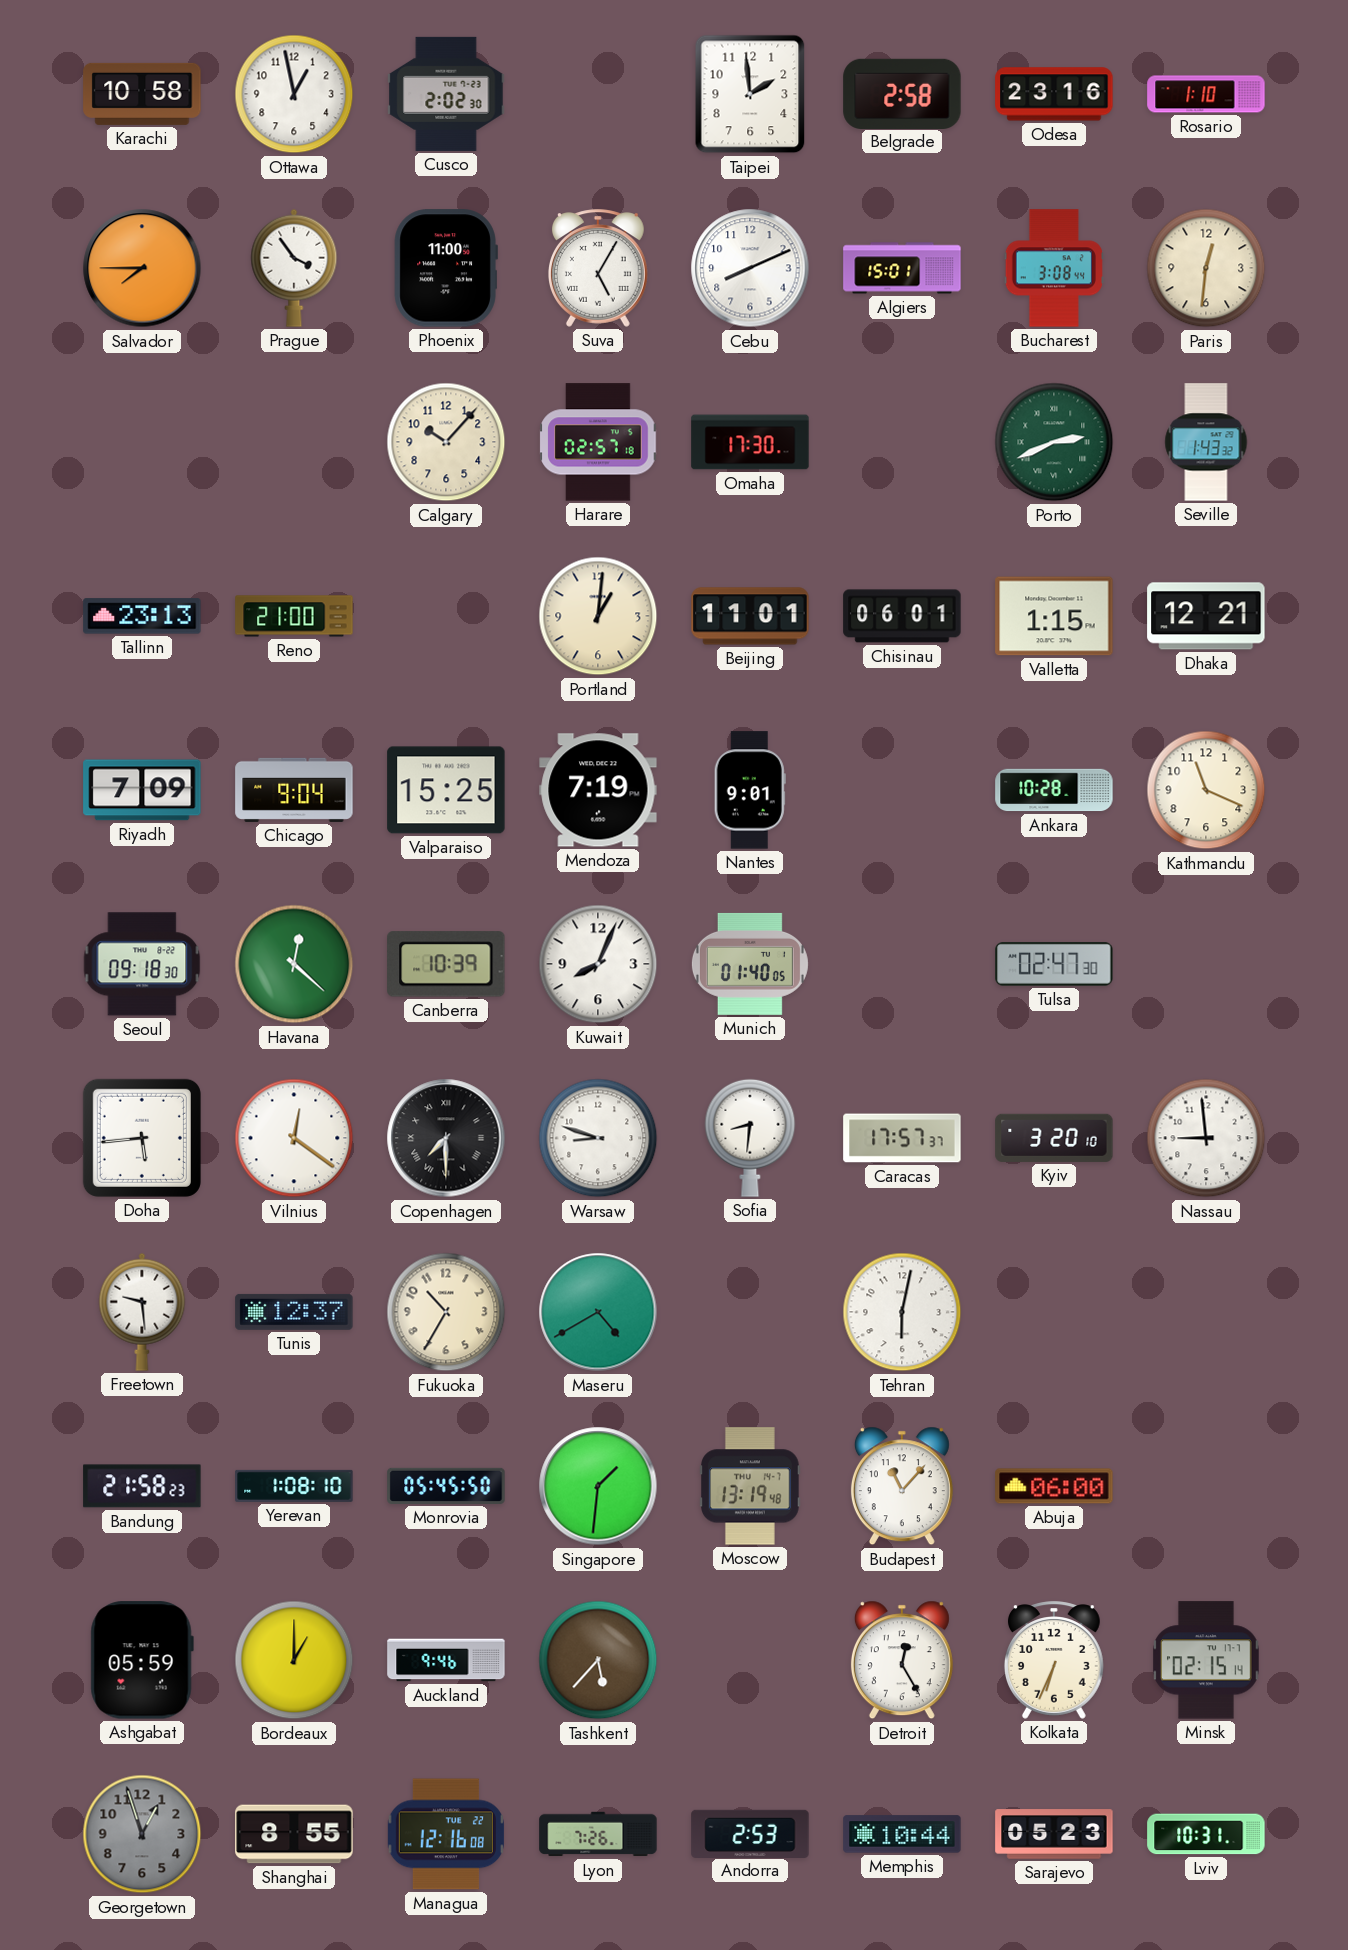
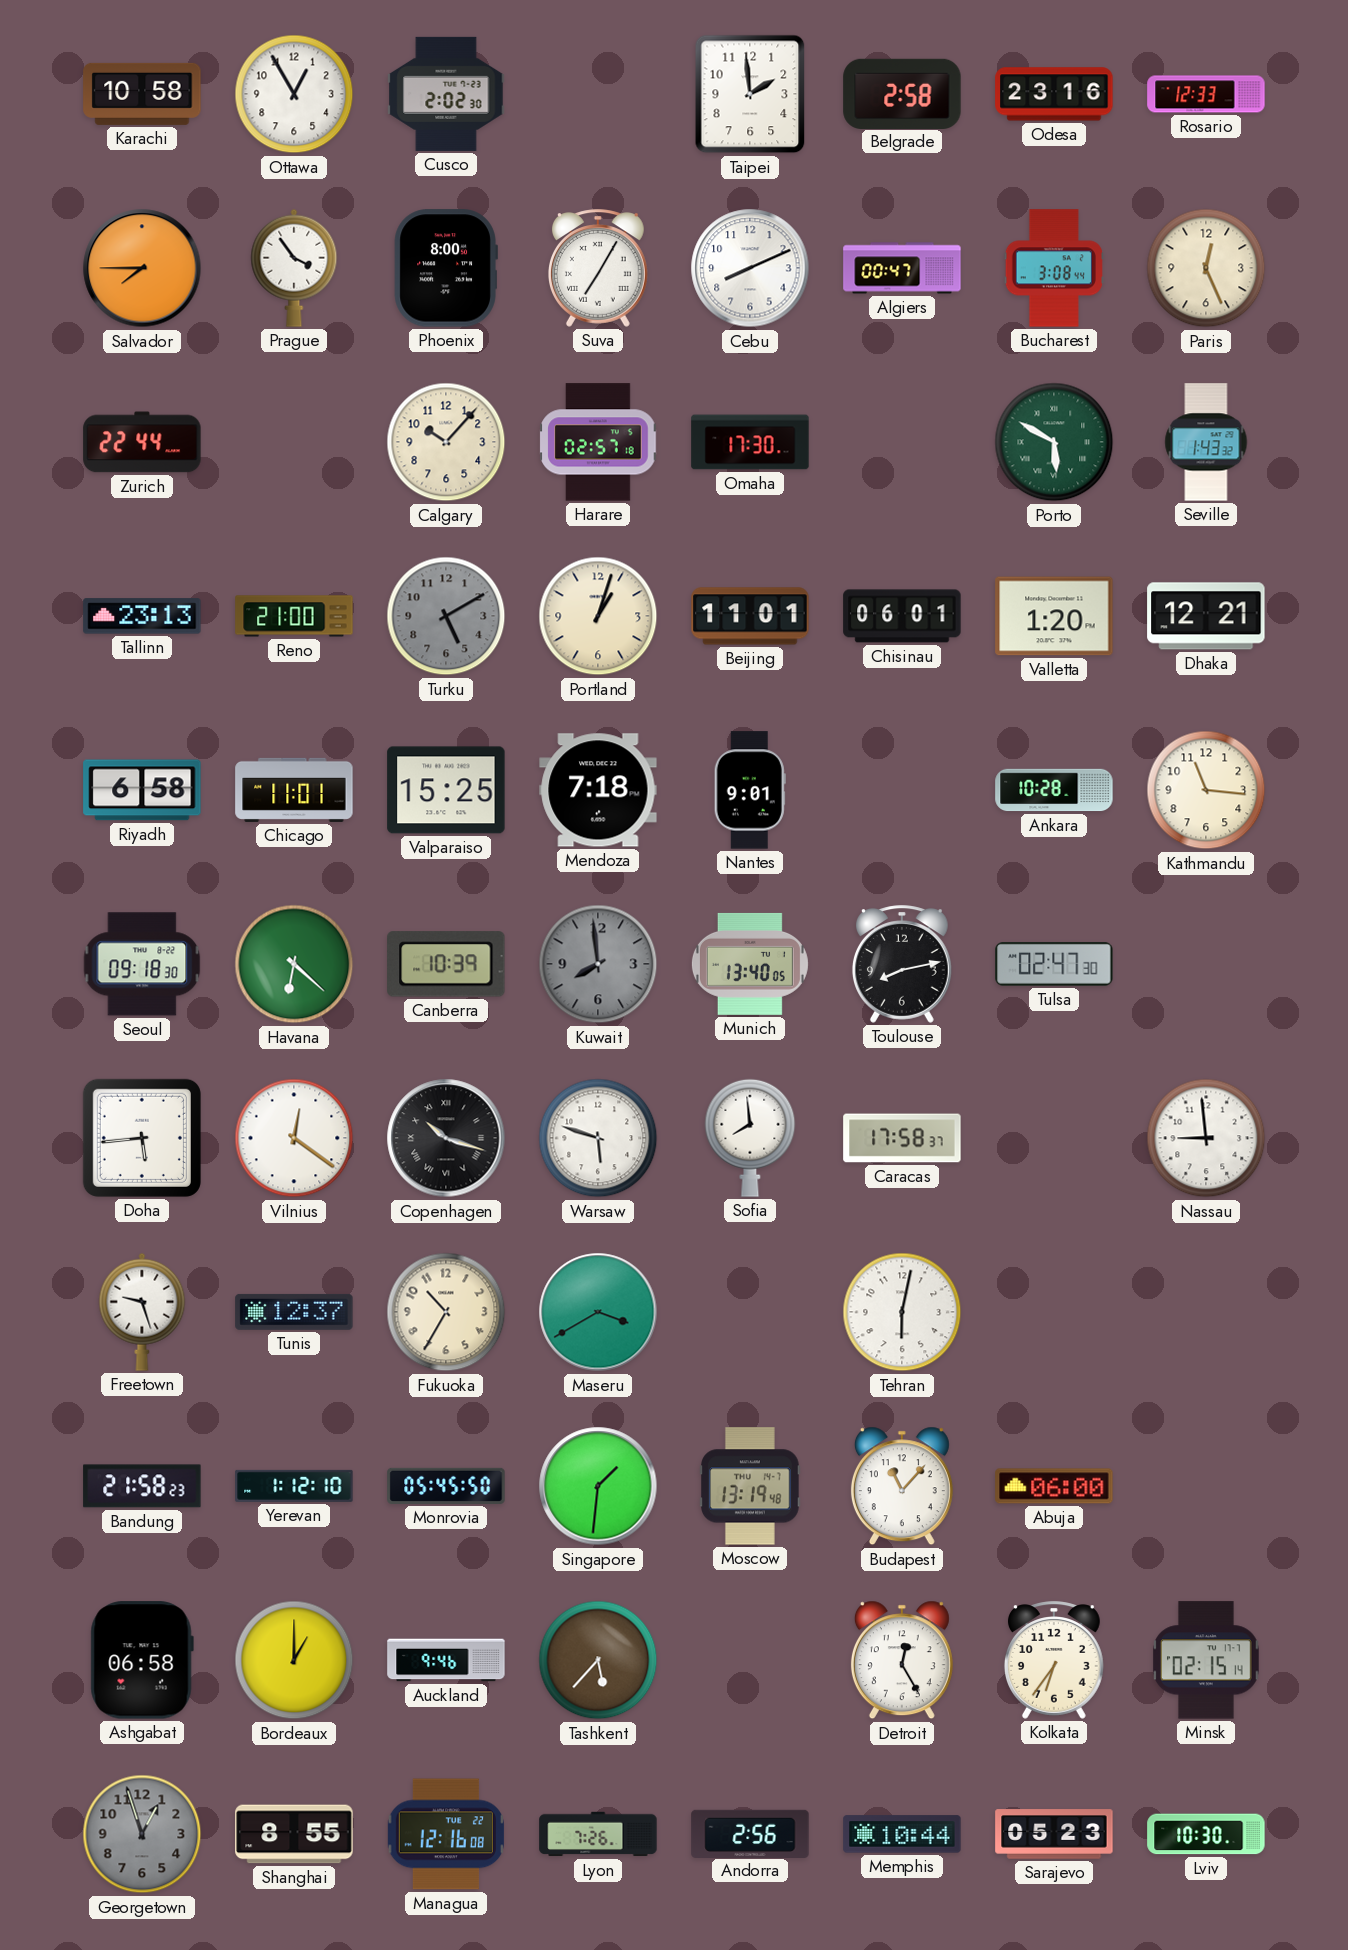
Ottawa: 12:58 -> 12:55
Rosario: 1:10 -> 12:33
Phoenix: 11:00 -> 8:00
Suva: 5:05 -> 7:05
Algiers: 15:01 -> 00:47
Paris: 12:31 -> 12:26
Zurich: none -> 22:44
Porto: 2:41 -> 5:50
Turku: none -> 5:10
Portland: 1:01 -> 1:03
Valletta: 1:15 -> 1:20
Riyadh: 7:09 -> 6:58
Chicago: 9:04 -> 11:01
Mendoza: 7:19 -> 7:18
Kathmandu: 11:19 -> 11:16
Havana: 12:22 -> 6:22
Kuwait: 8:04 -> 7:59
Kuwait dial: white -> grey
Munich: 01:40 -> 13:40
Toulouse: none -> 8:13
Copenhagen: 7:30 -> 10:18
Warsaw: 8:48 -> 5:48
Sofia: 8:31 -> 7:59
Caracas: 17:57 -> 17:58
Kyiv: 3:20 -> none
Freetown: 9:29 -> 9:27
Maseru: 4:40 -> 3:40
Yerevan: 1:08 -> 1:12
Ashgabat: 05:59 -> 06:58
Kolkata: 6:34 -> 6:36
Andorra: 2:53 -> 2:56
Lviv: 10:31 -> 10:30
